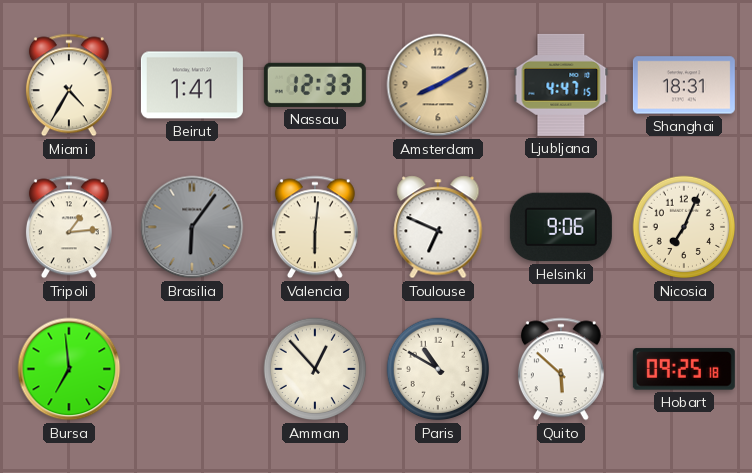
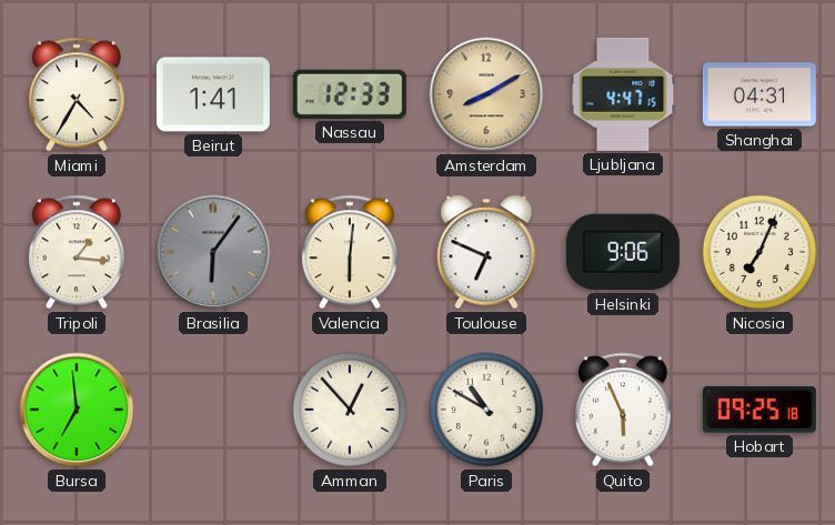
Shanghai: 18:31 -> 04:31
Tripoli: 1:14 -> 1:16
Quito: 5:52 -> 5:56
